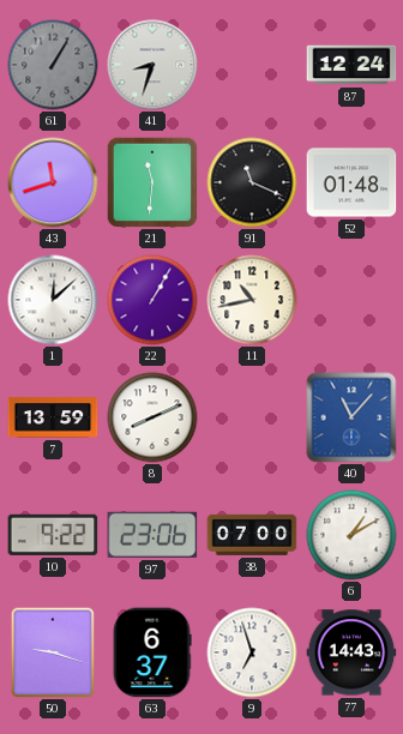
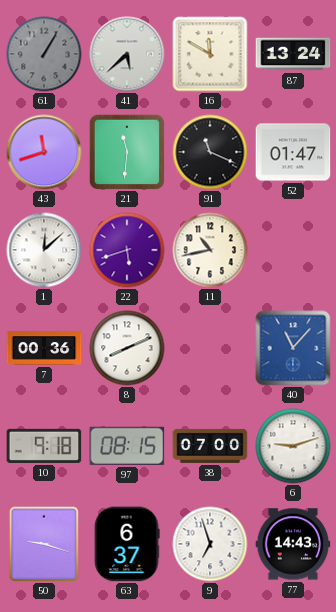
41: 8:33 -> 5:38
16: none -> 11:50
87: 12:24 -> 13:24
52: 01:48 -> 01:47
22: 1:05 -> 5:42
7: 13:59 -> 00:36
10: 9:22 -> 9:18
97: 23:06 -> 08:15
6: 1:10 -> 9:12
